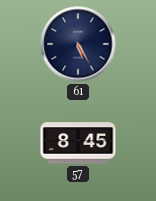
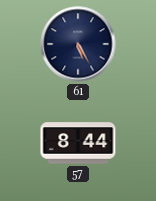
57: 8:45 -> 8:44
